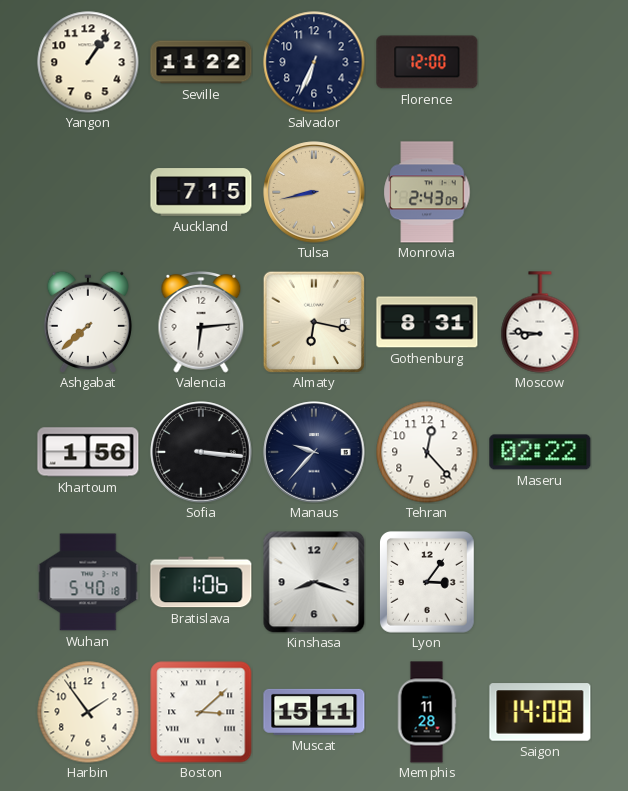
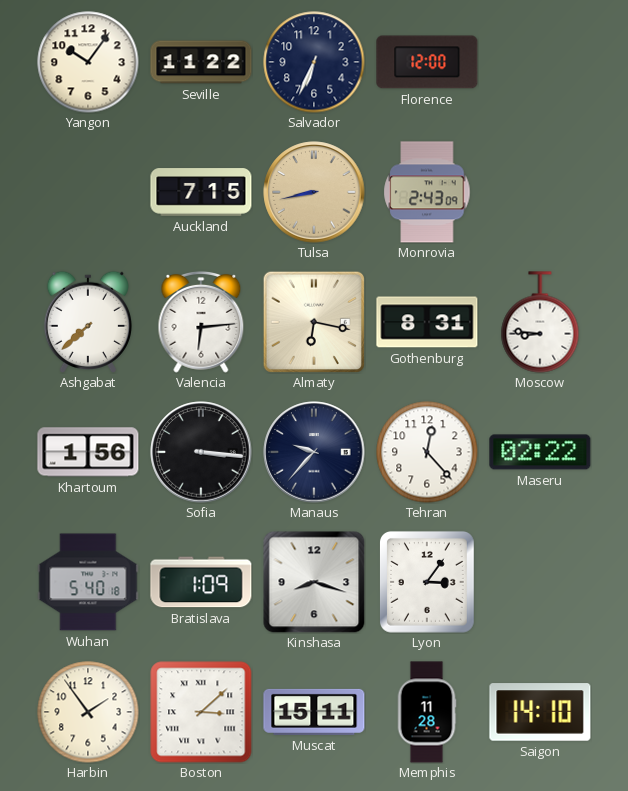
Yangon: 1:06 -> 10:06
Bratislava: 1:06 -> 1:09
Saigon: 14:08 -> 14:10
